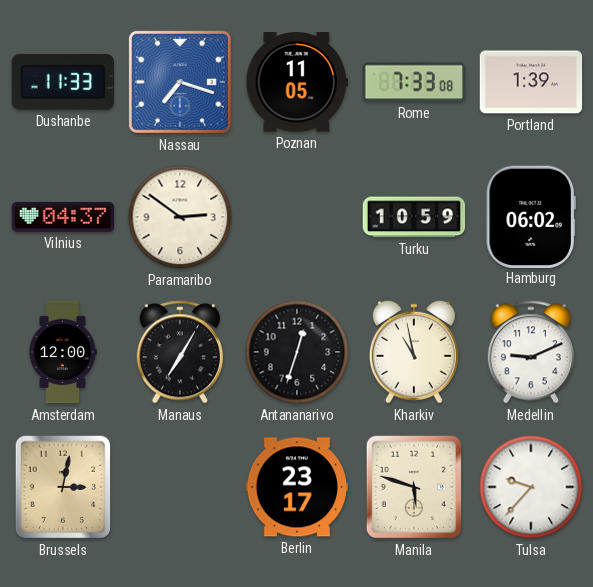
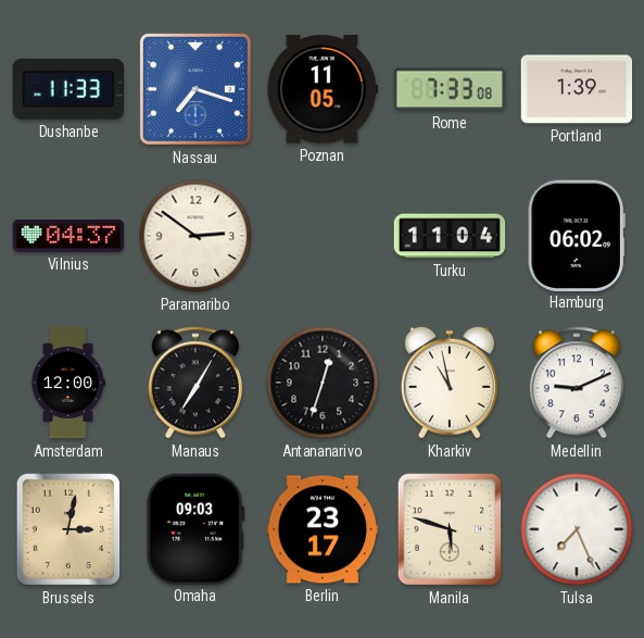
Turku: 10:59 -> 11:04
Omaha: none -> 09:03
Tulsa: 9:37 -> 7:26
